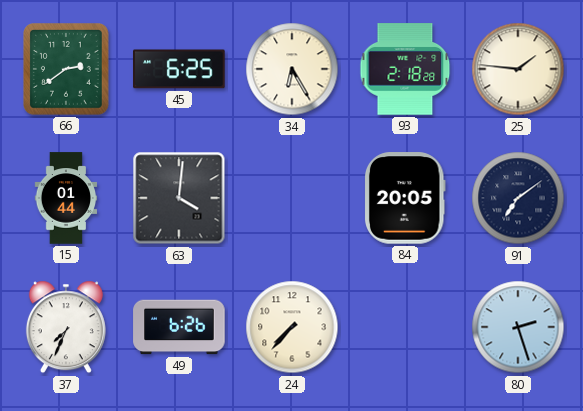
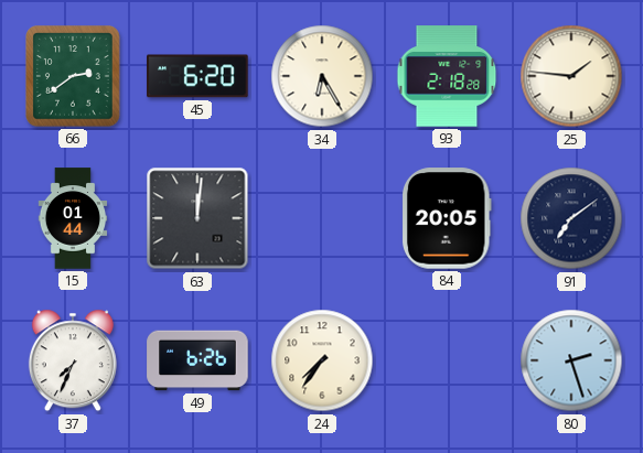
45: 6:25 -> 6:20
63: 4:01 -> 12:01
24: 7:37 -> 7:36
